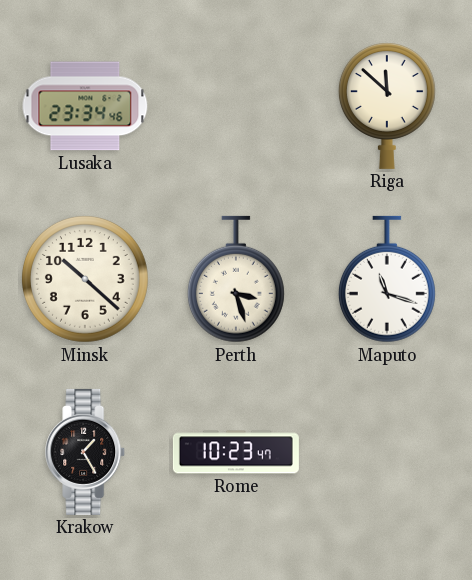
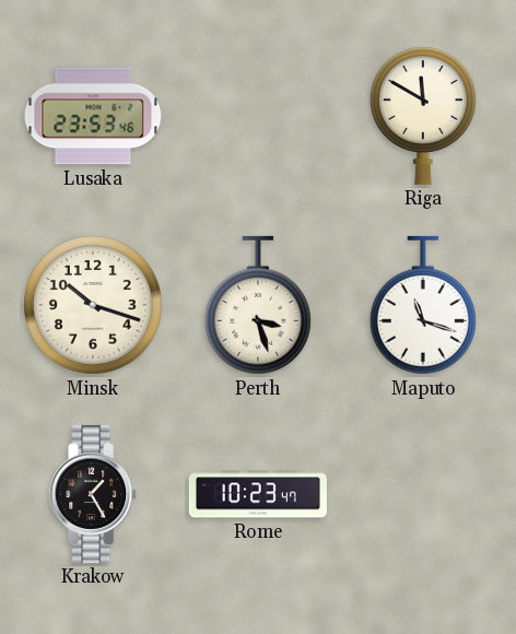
Lusaka: 23:34 -> 23:53
Riga: 11:52 -> 11:50
Minsk: 10:22 -> 10:18
